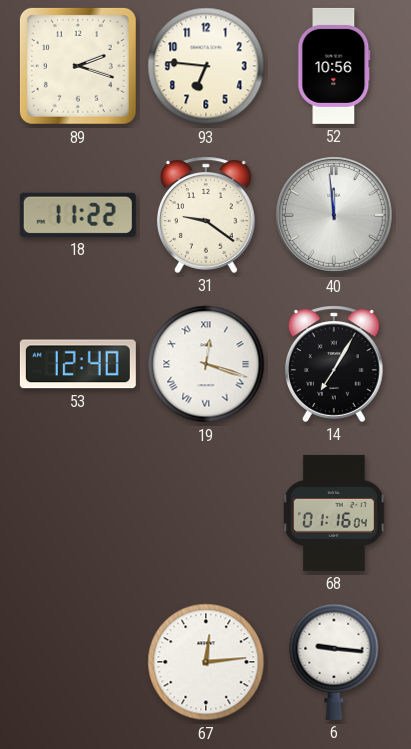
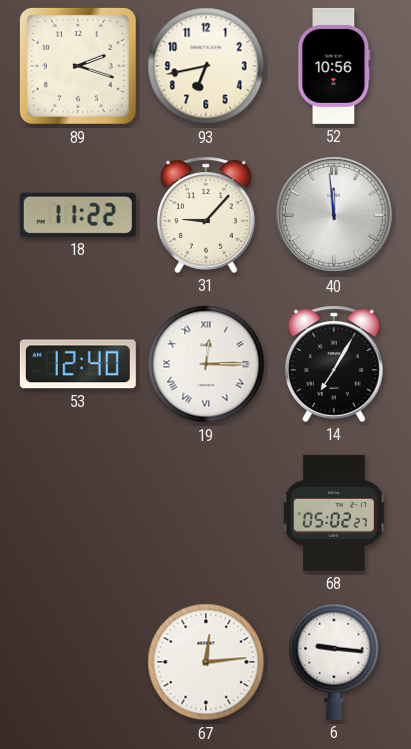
93: 6:46 -> 6:43
31: 9:21 -> 9:07
19: 12:18 -> 12:15
68: 01:16 -> 05:02
